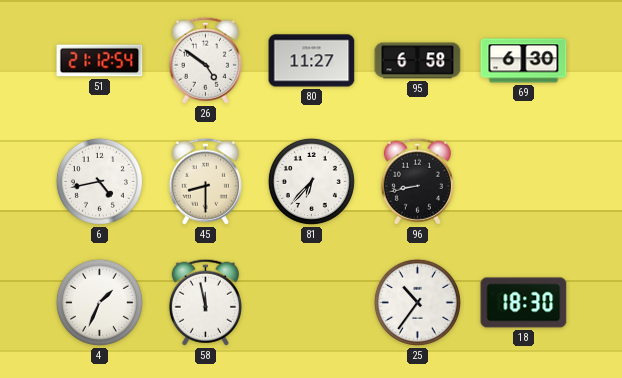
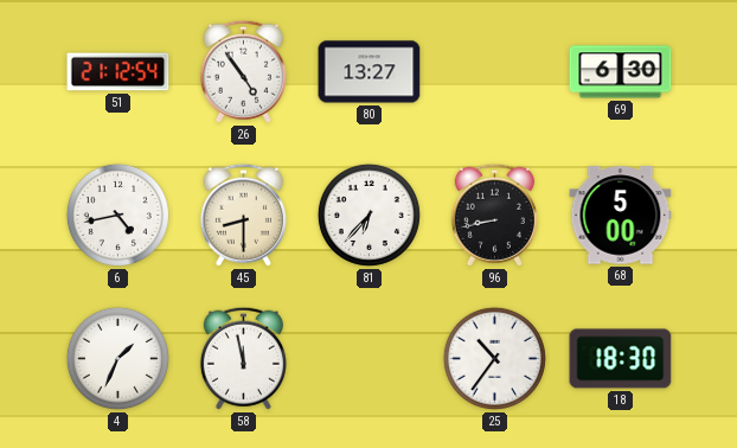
26: 4:51 -> 4:54
80: 11:27 -> 13:27
95: 6:58 -> none
68: none -> 5:00
